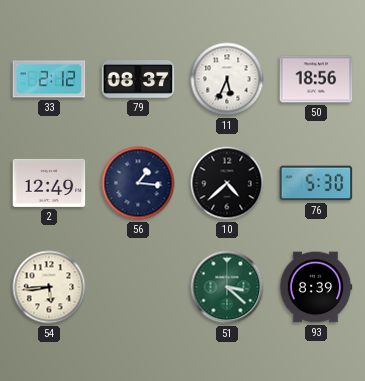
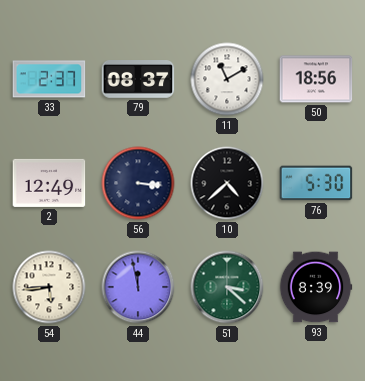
33: 2:12 -> 2:37
11: 5:34 -> 11:10
56: 1:16 -> 3:16
44: none -> 11:58
